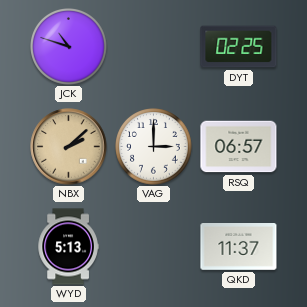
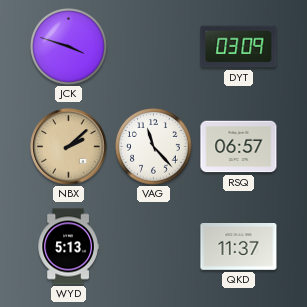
JCK: 10:48 -> 3:48
DYT: 02:25 -> 03:09
VAG: 3:00 -> 11:23
